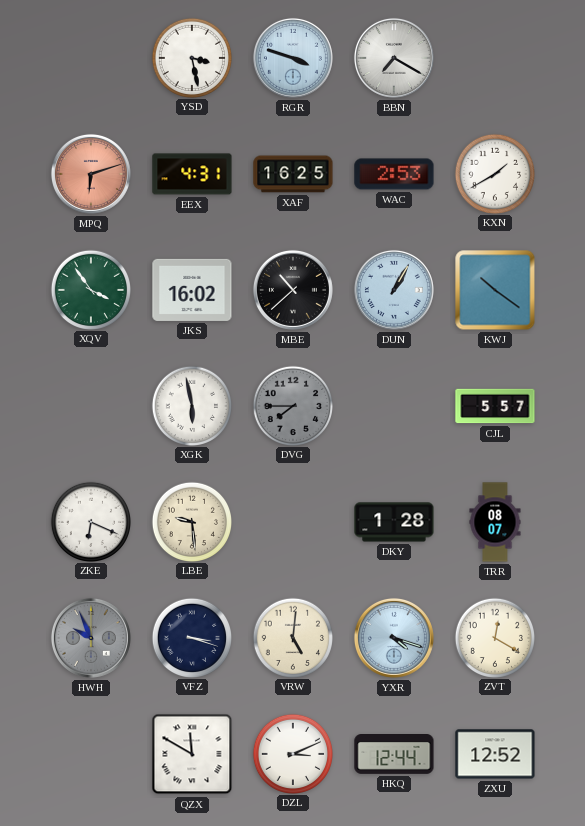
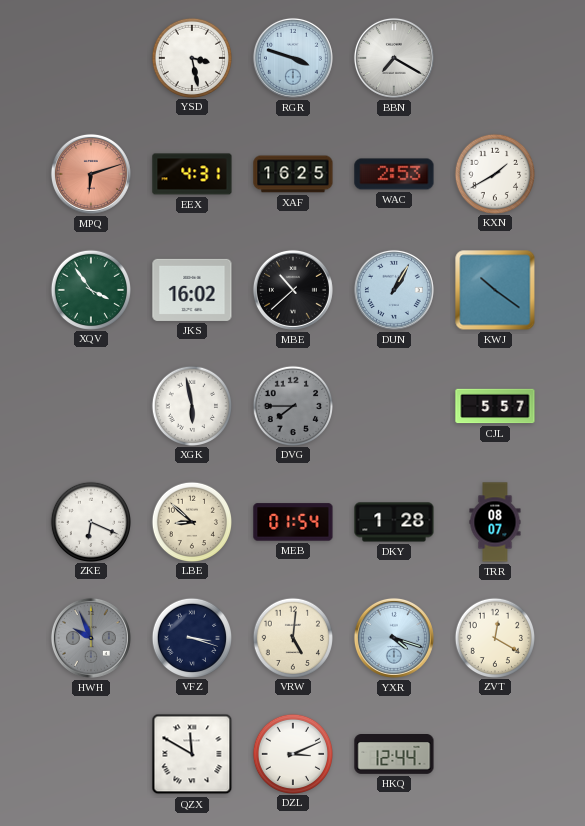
LBE: 9:29 -> 8:52
MEB: none -> 01:54
ZXU: 12:52 -> none
